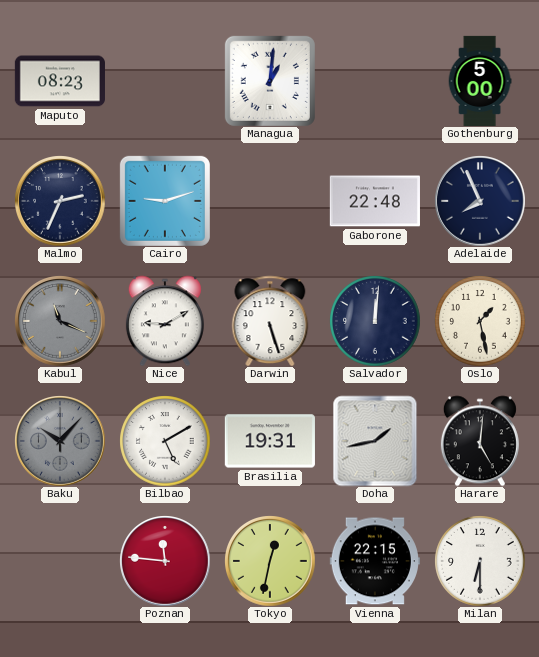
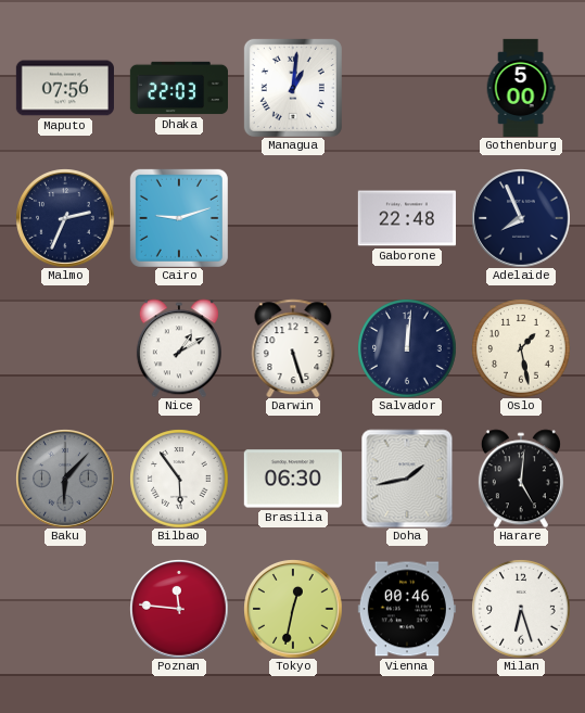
Maputo: 08:23 -> 07:56
Dhaka: none -> 22:03
Kabul: 11:19 -> none
Nice: 9:10 -> 1:10
Baku: 10:07 -> 6:07
Bilbao: 5:10 -> 5:54
Brasilia: 19:31 -> 06:30
Vienna: 22:15 -> 00:46
Milan: 6:30 -> 6:27
